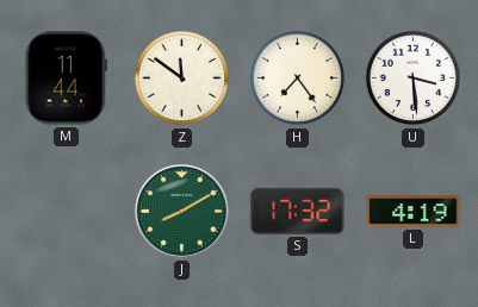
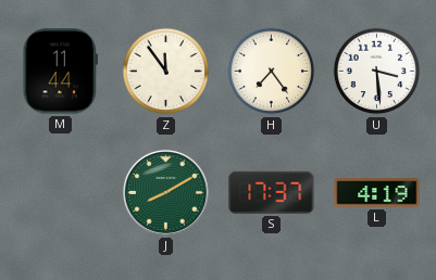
Z: 11:51 -> 11:54
S: 17:32 -> 17:37
